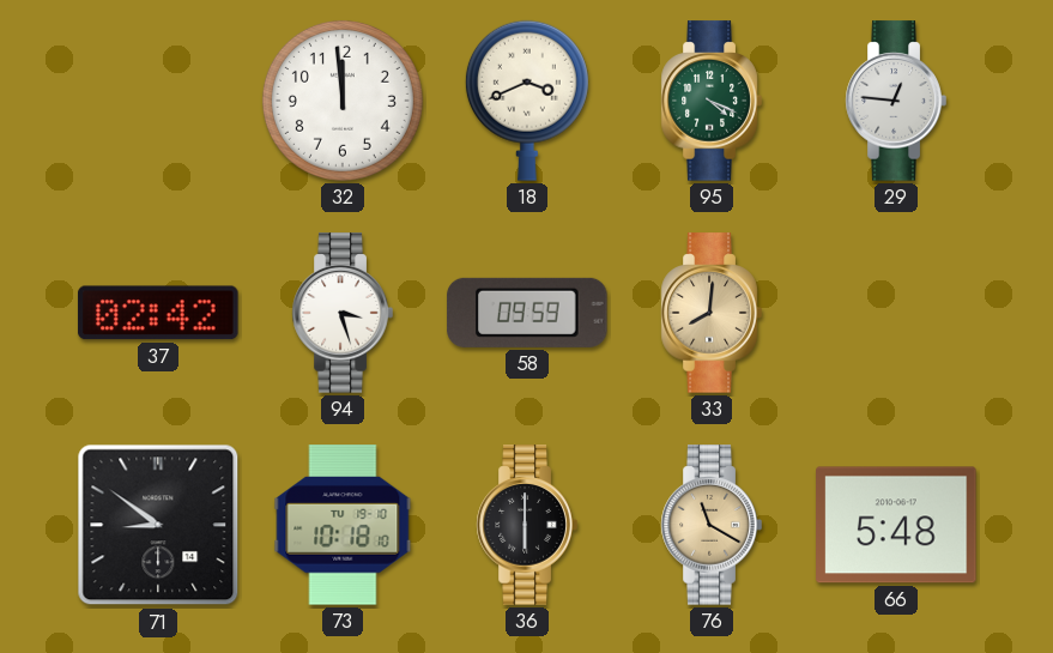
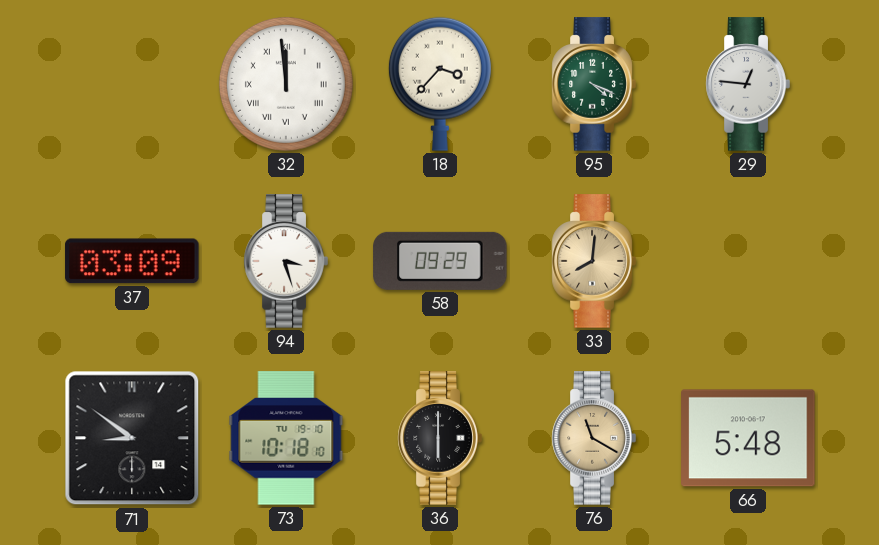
32 numerals: Arabic -> Roman
18: 3:41 -> 3:37
37: 02:42 -> 03:09
58: 09:59 -> 09:29
